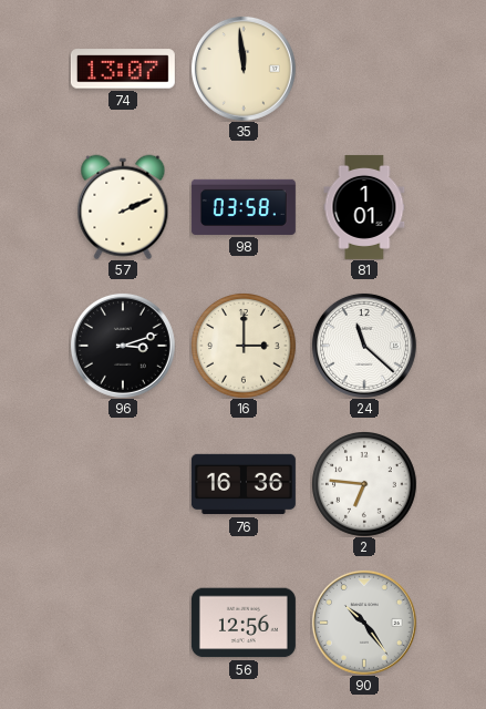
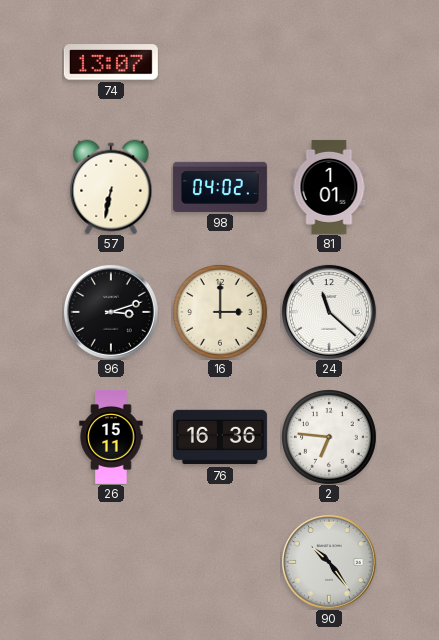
35: 11:59 -> none
57: 2:11 -> 6:32
98: 03:58 -> 04:02
26: none -> 15:11
56: 12:56 -> none
